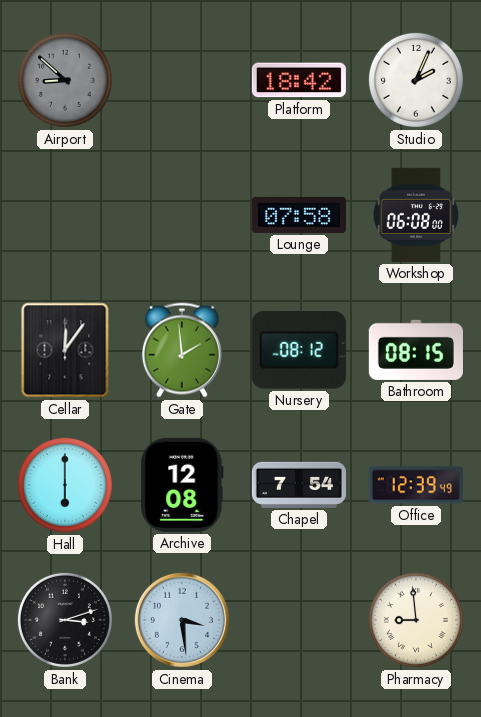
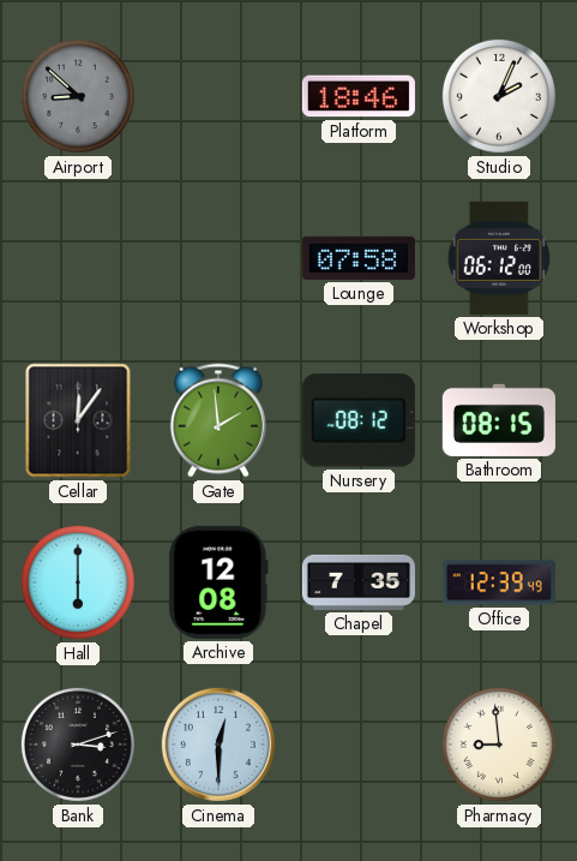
Platform: 18:42 -> 18:46
Workshop: 06:08 -> 06:12
Chapel: 7:54 -> 7:35
Cinema: 3:29 -> 12:30
